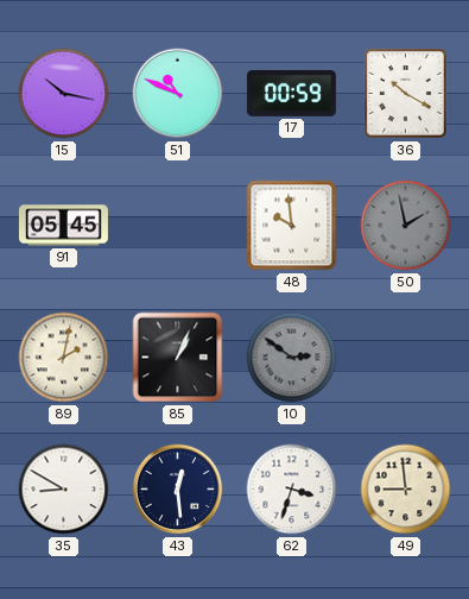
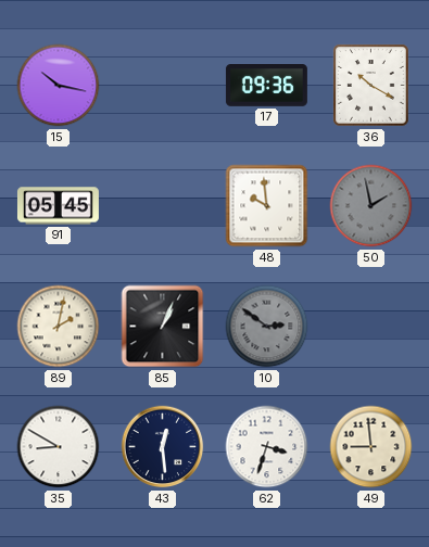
51: 10:49 -> none
17: 00:59 -> 09:36
